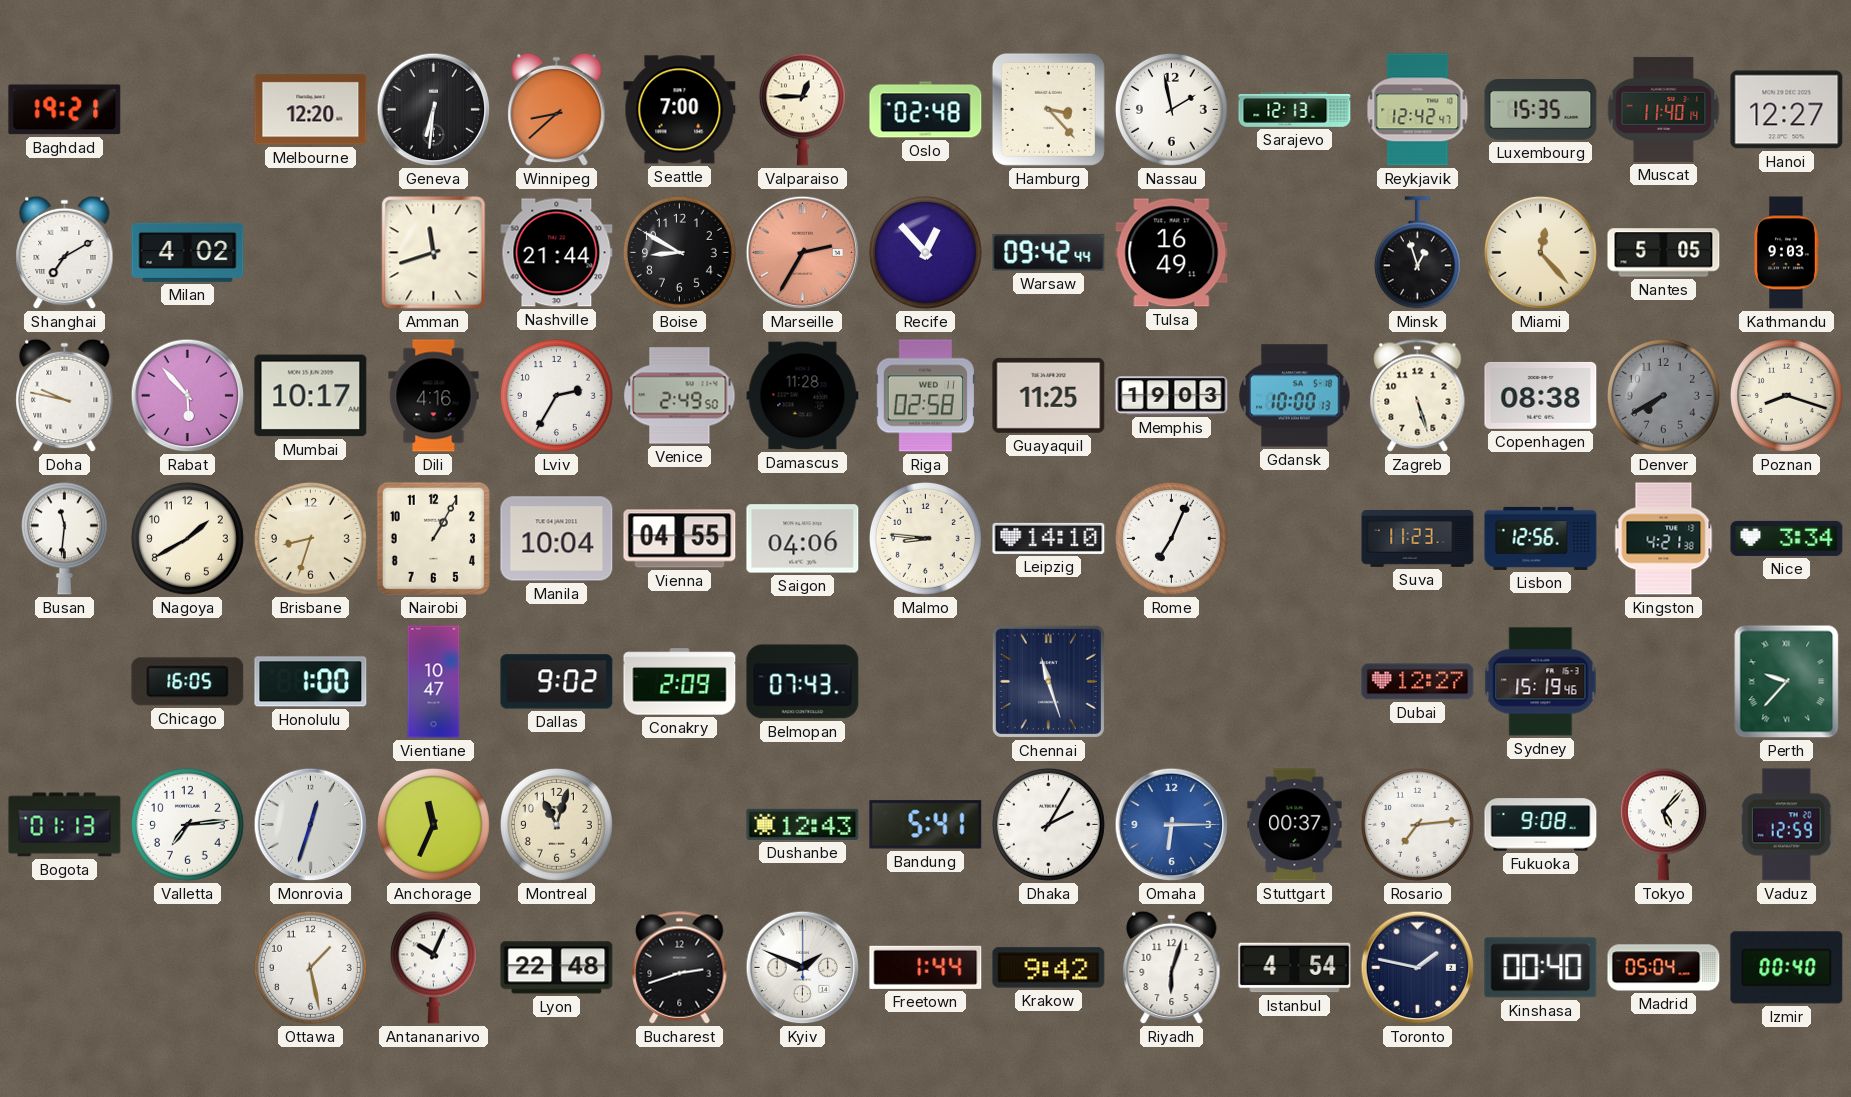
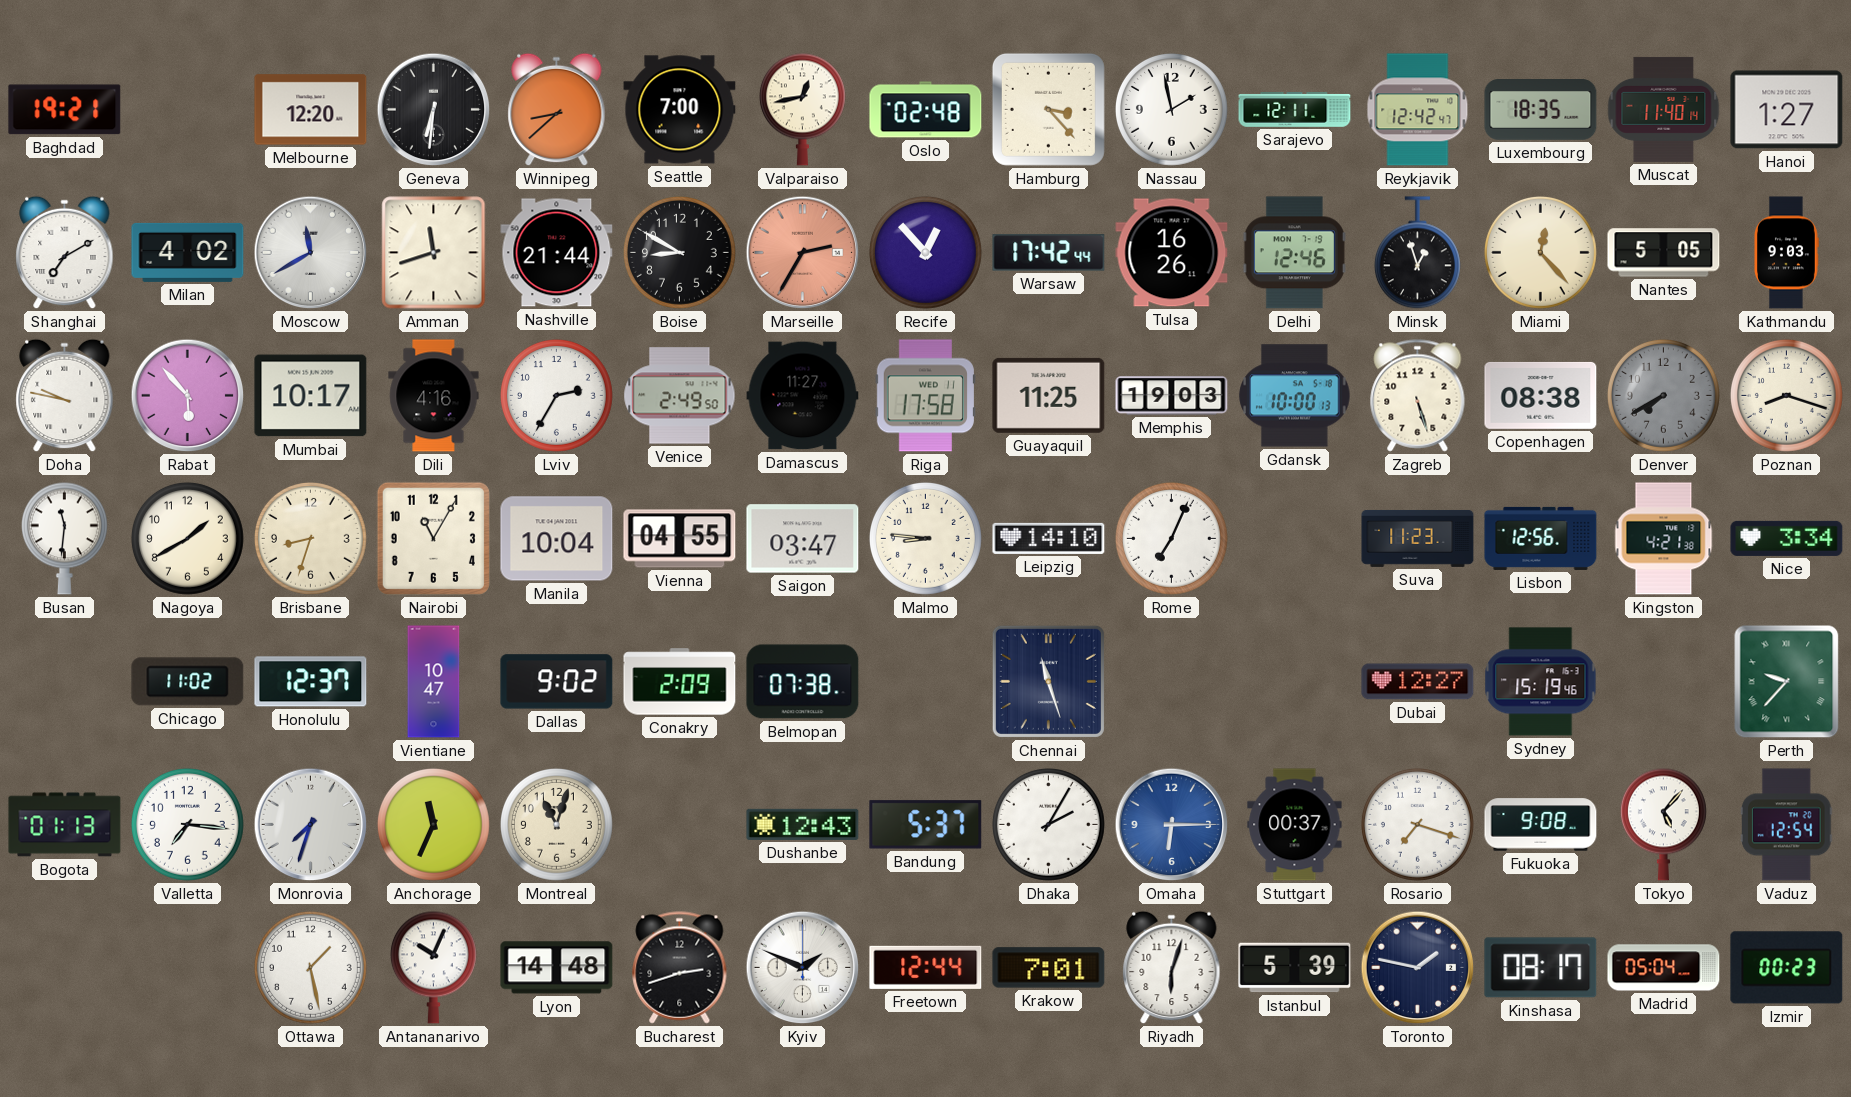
Valparaiso: 12:45 -> 12:43
Sarajevo: 12:13 -> 12:11
Luxembourg: 15:35 -> 18:35
Hanoi: 12:27 -> 1:27
Moscow: none -> 11:40
Warsaw: 09:42 -> 17:42
Tulsa: 16:49 -> 16:26
Delhi: none -> 12:46
Damascus: 11:28 -> 11:27
Riga: 02:58 -> 17:58
Nairobi: 1:05 -> 11:05
Saigon: 04:06 -> 03:47
Chicago: 16:05 -> 11:02
Honolulu: 1:00 -> 12:37
Belmopan: 07:43 -> 07:38
Valletta: 7:14 -> 7:16
Monrovia: 12:33 -> 7:33
Bandung: 5:41 -> 5:37
Rosario: 7:14 -> 7:18
Vaduz: 12:59 -> 12:54
Lyon: 22:48 -> 14:48
Freetown: 1:44 -> 12:44
Krakow: 9:42 -> 7:01
Istanbul: 4:54 -> 5:39
Kinshasa: 00:40 -> 08:17
Izmir: 00:40 -> 00:23
